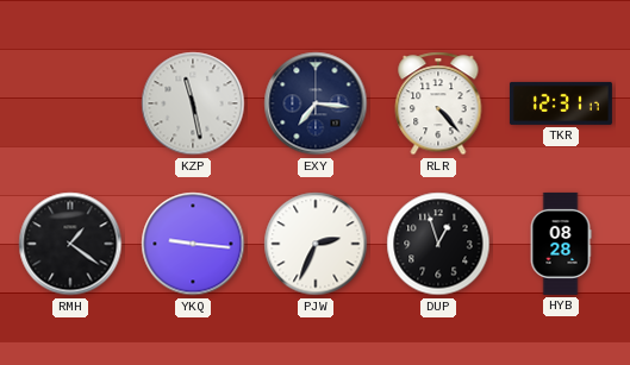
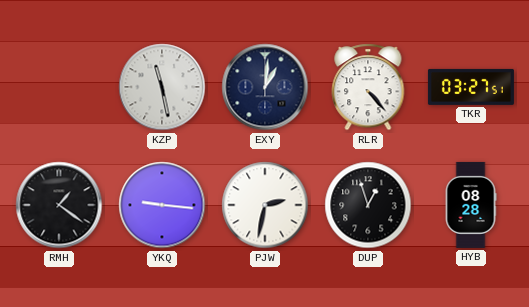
EXY: 7:16 -> 1:01
TKR: 12:31 -> 03:27
PJW: 2:34 -> 2:32
